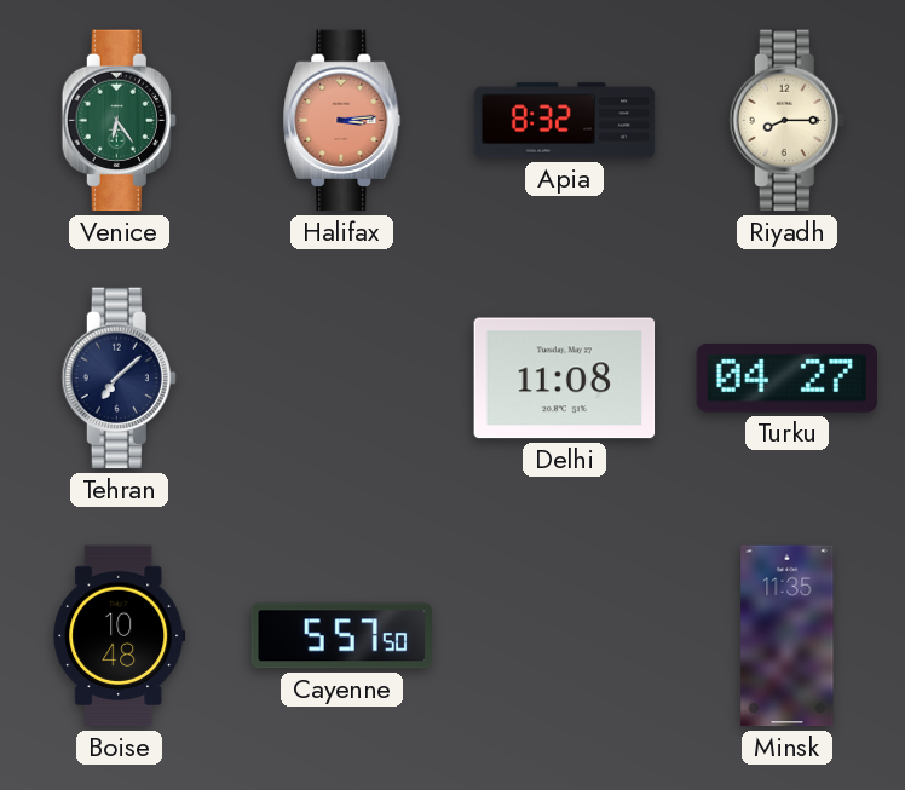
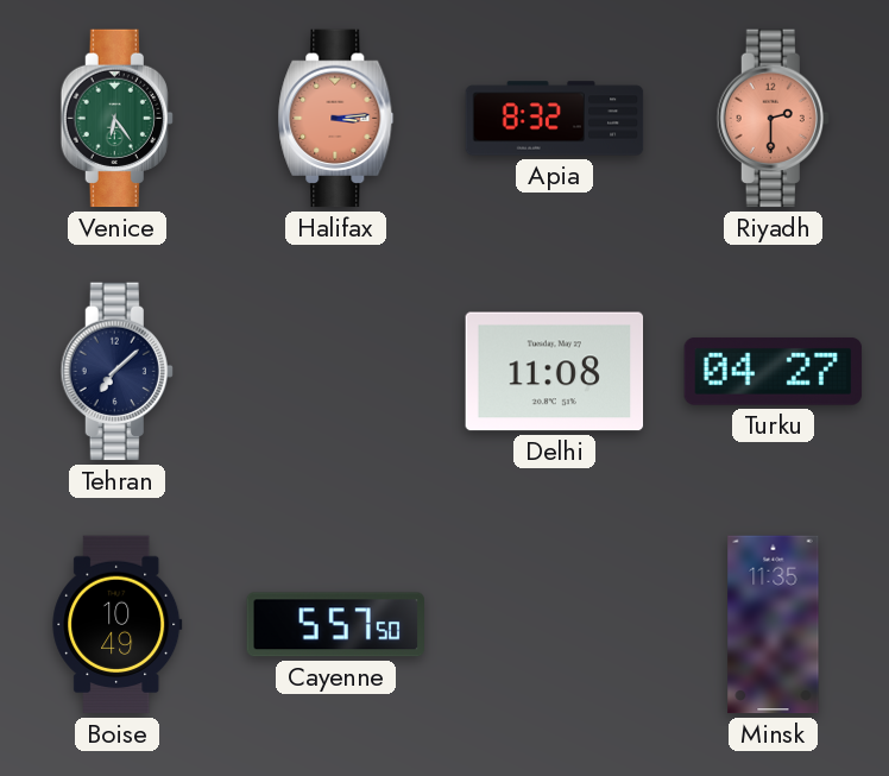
Riyadh: 8:15 -> 2:30
Riyadh dial: cream -> salmon
Boise: 10:48 -> 10:49
